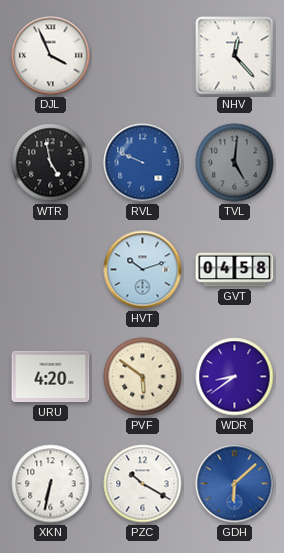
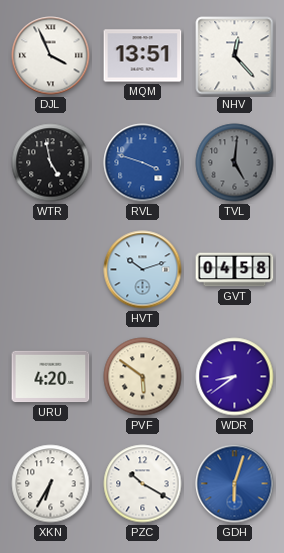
MQM: none -> 13:51
RVL: 9:49 -> 3:48
XKN: 6:32 -> 6:35
GDH: 6:08 -> 6:03
